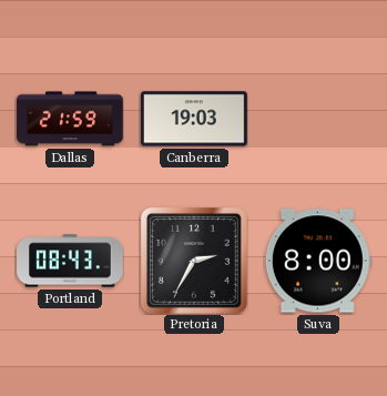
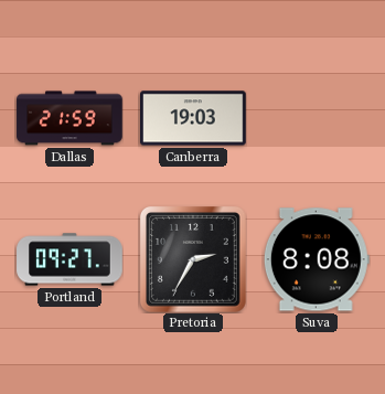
Portland: 08:43 -> 09:27
Suva: 8:00 -> 8:08
